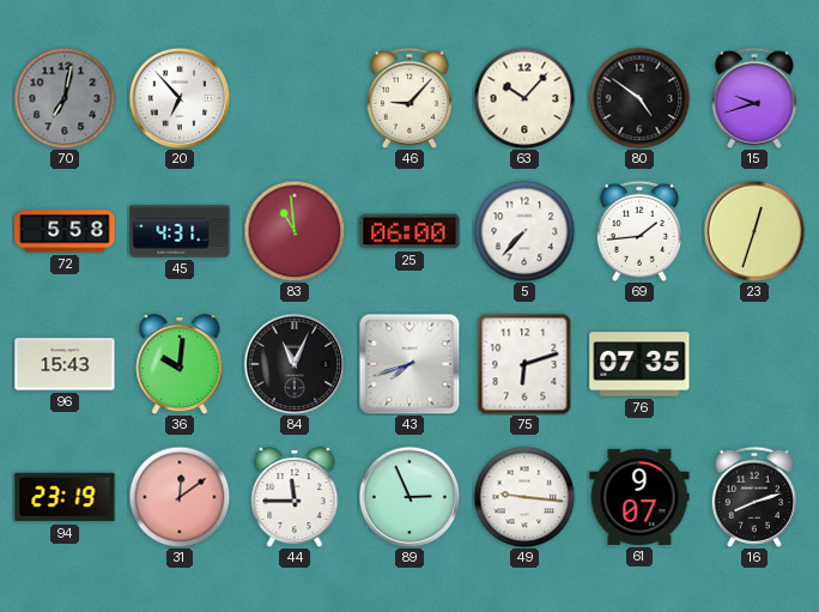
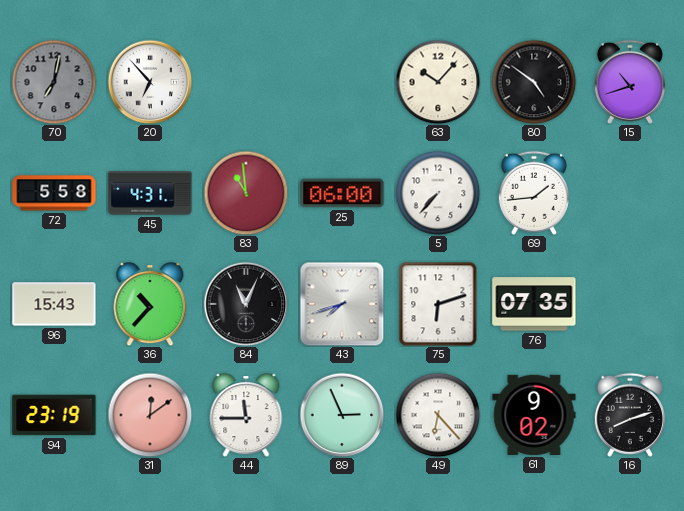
46: 9:07 -> none
15: 9:42 -> 10:42
23: 12:33 -> none
36: 10:01 -> 10:37
49: 9:16 -> 6:23
61: 9:07 -> 9:02
